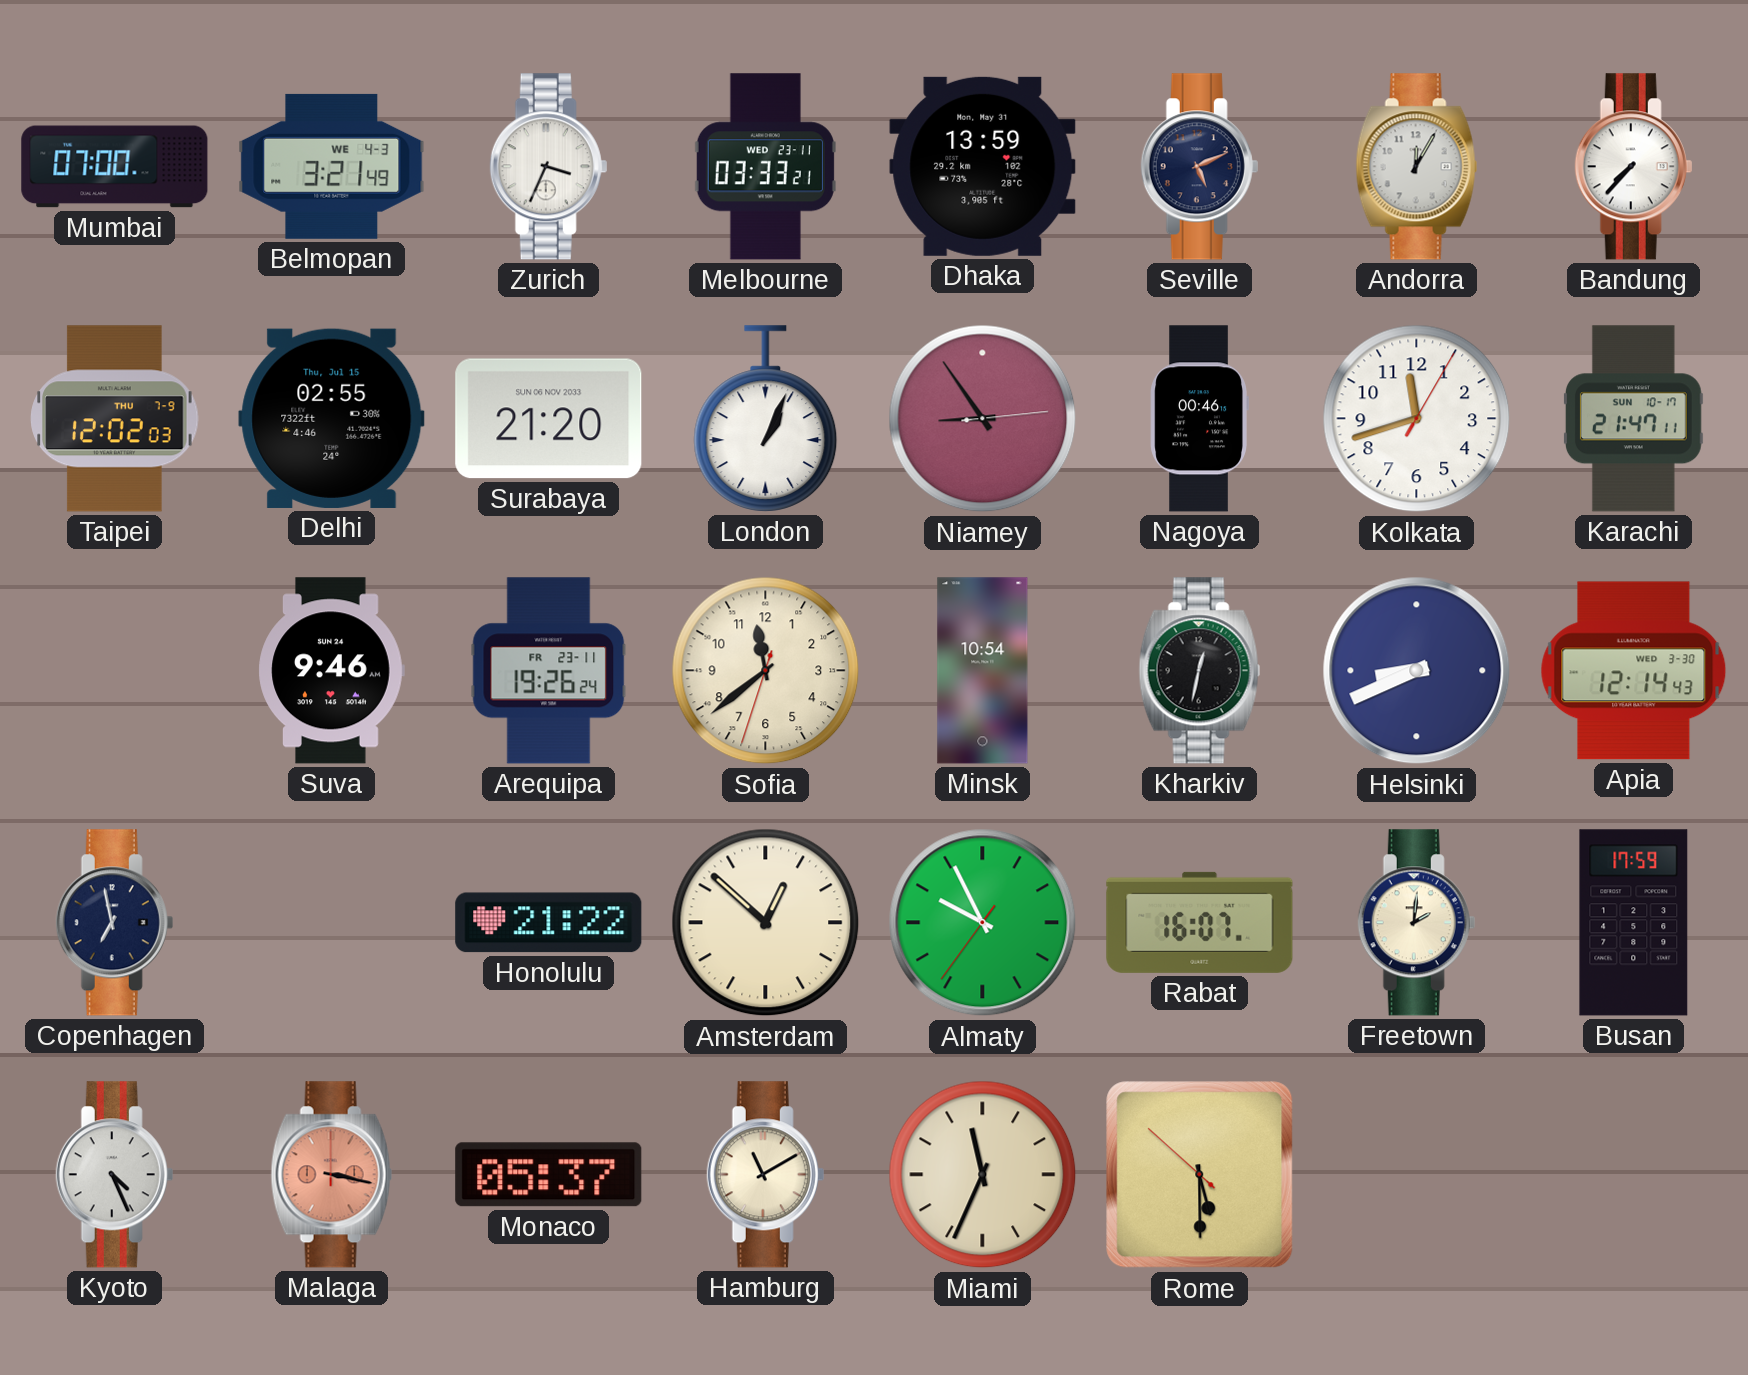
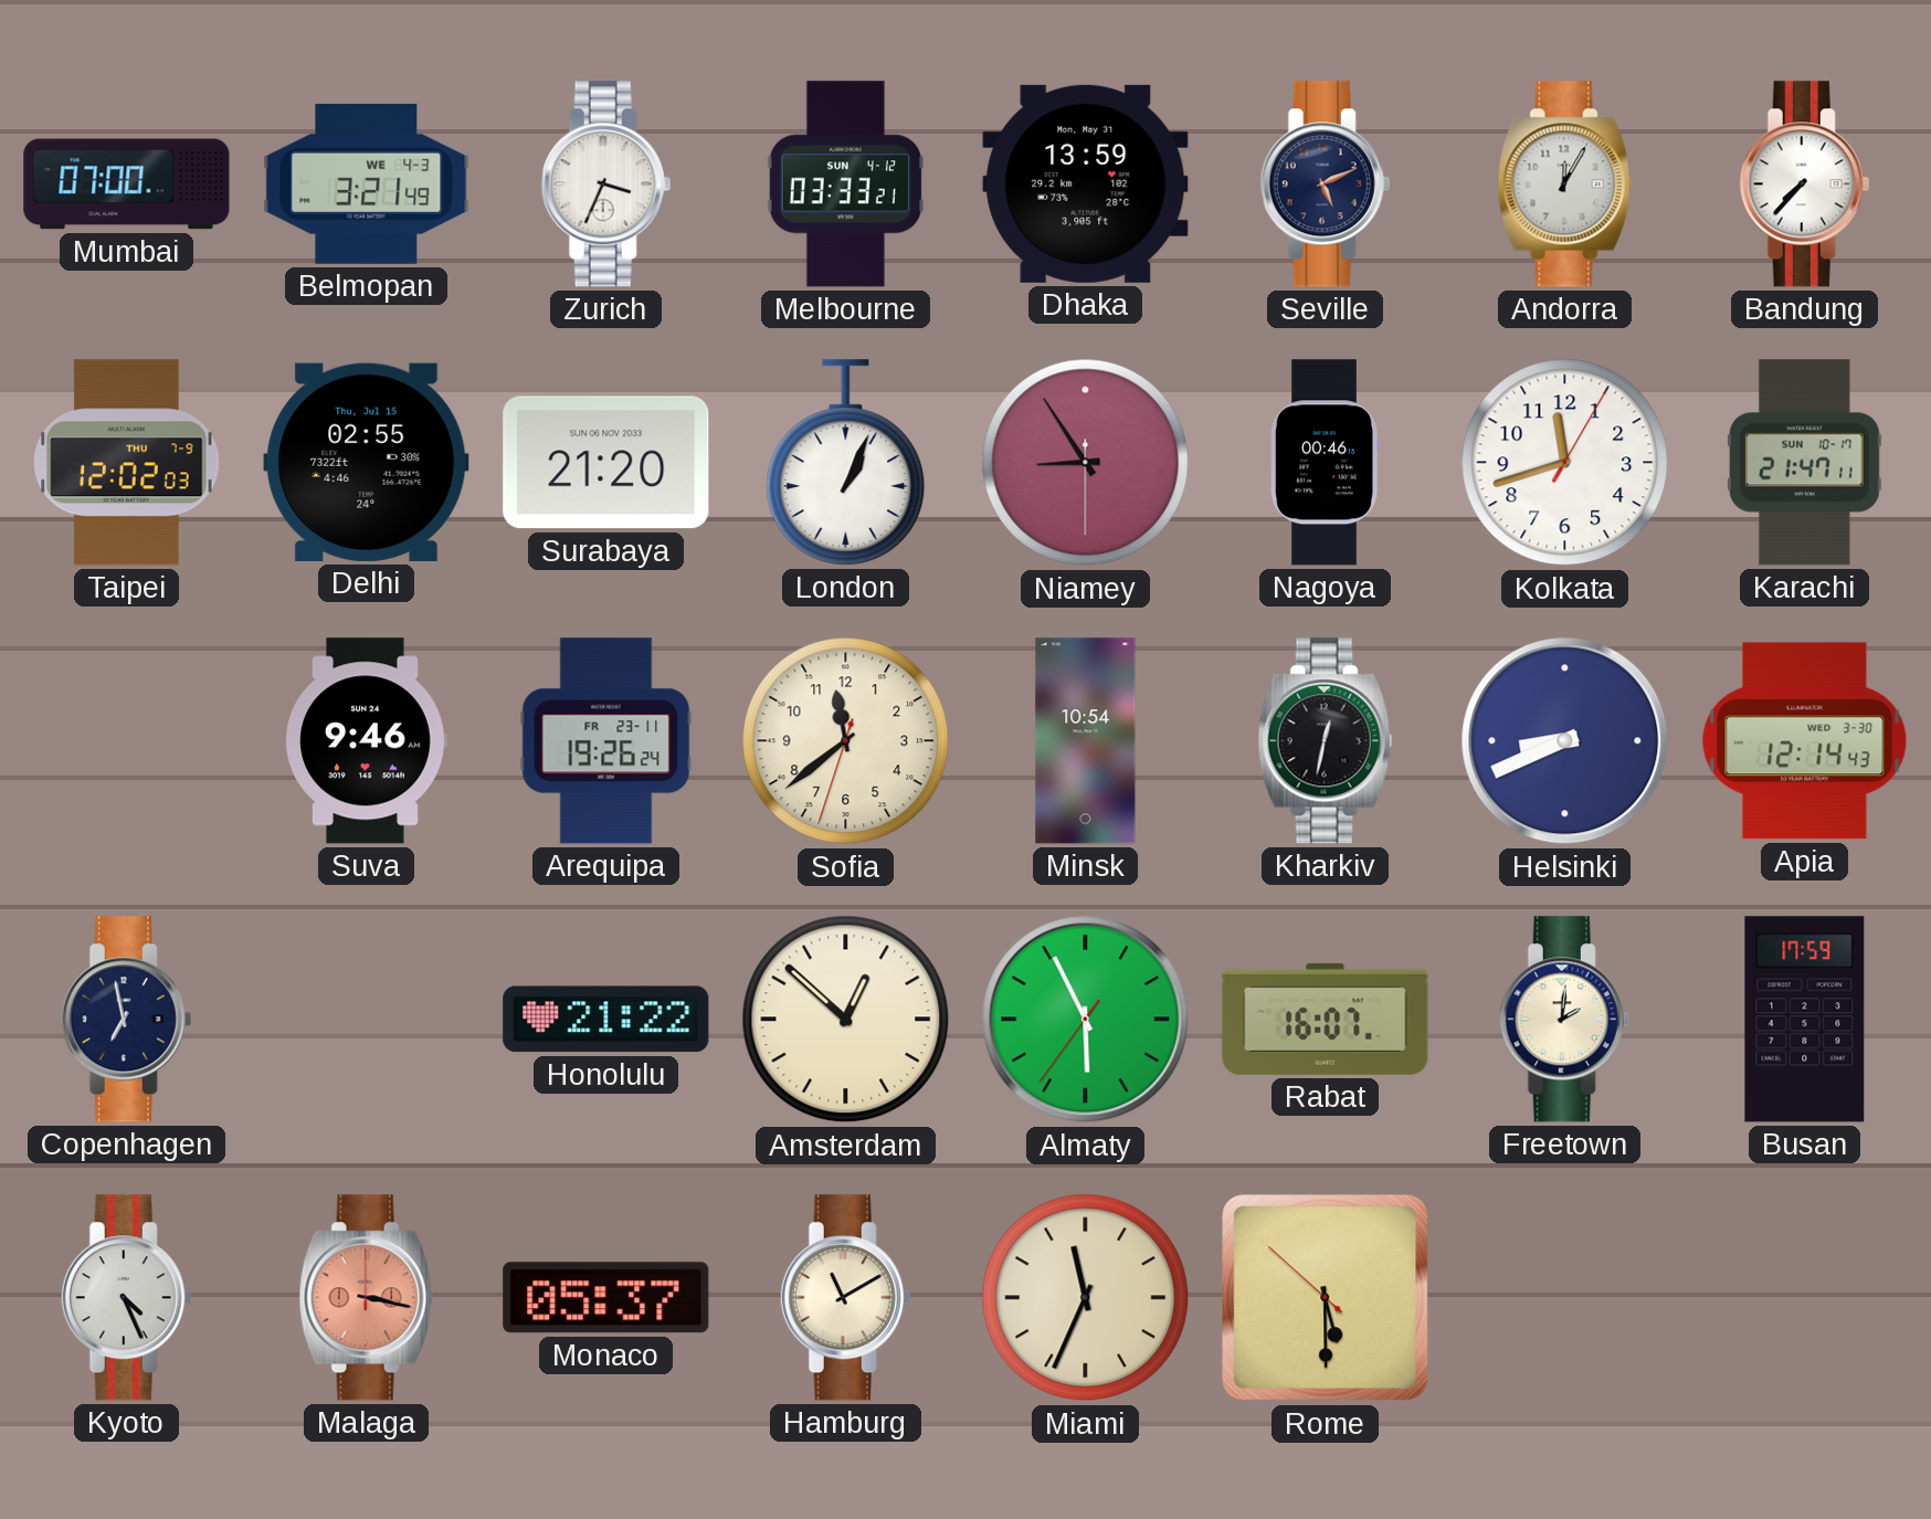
Melbourne date: WED 23-11 -> SUN 4-12
Niamey: 8:54:14 -> 8:54:30
Almaty: 9:55 -> 5:55
